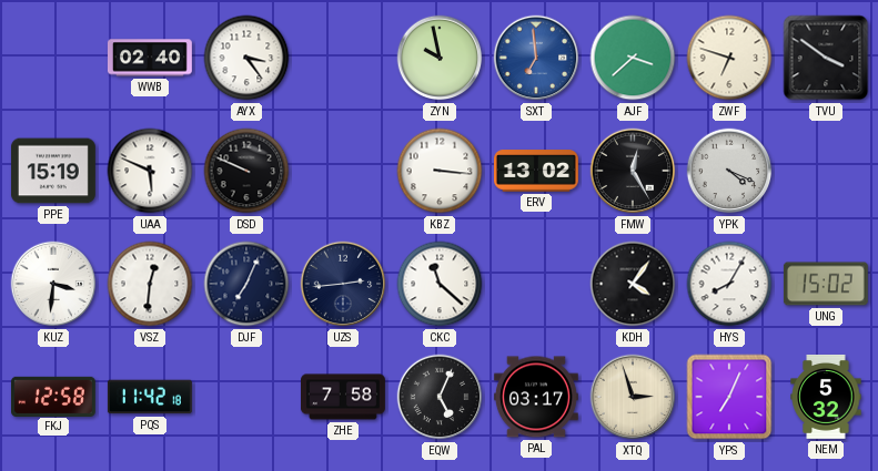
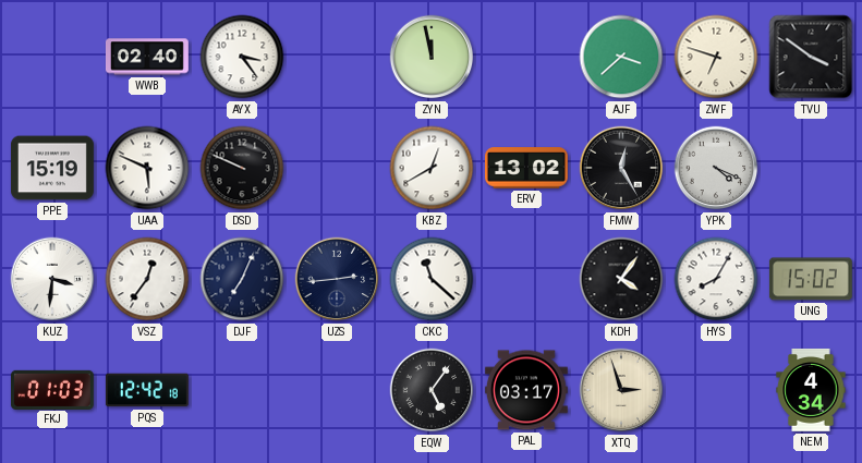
ZYN: 9:58 -> 11:58
SXT: 6:59 -> none
KBZ: 3:16 -> 12:40
VSZ: 12:31 -> 12:36
FKJ: 12:58 -> 01:03
PQS: 11:42 -> 12:42
ZHE: 7:58 -> none
EQW: 5:04 -> 5:06
YPS: 7:04 -> none
NEM: 5:32 -> 4:34
